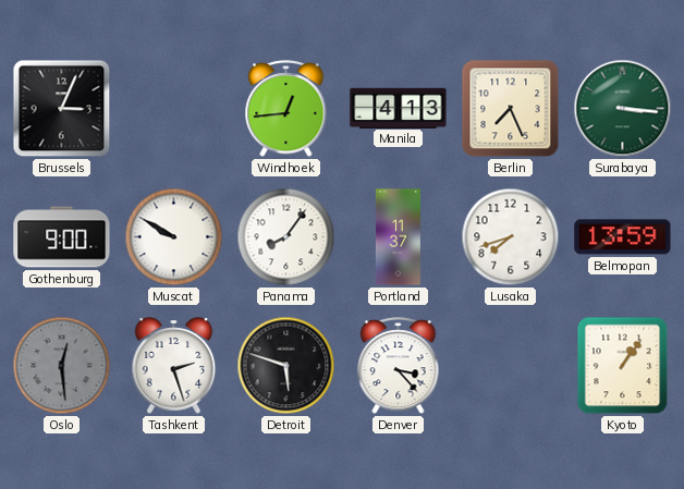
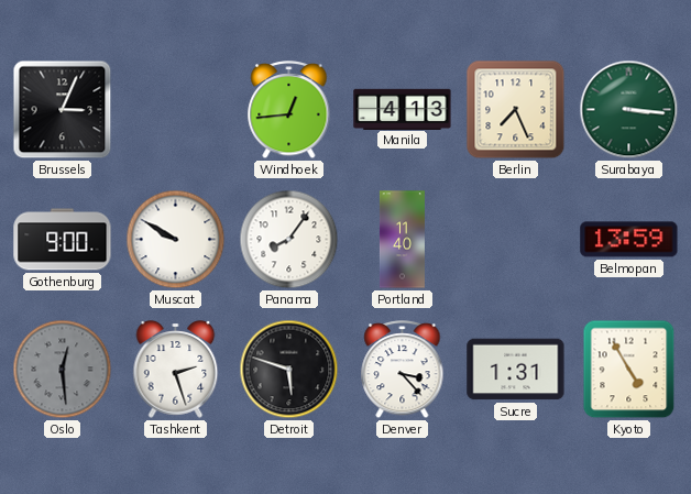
Portland: 11:37 -> 11:40
Lusaka: 7:42 -> none
Sucre: none -> 1:31
Kyoto: 1:06 -> 4:55
